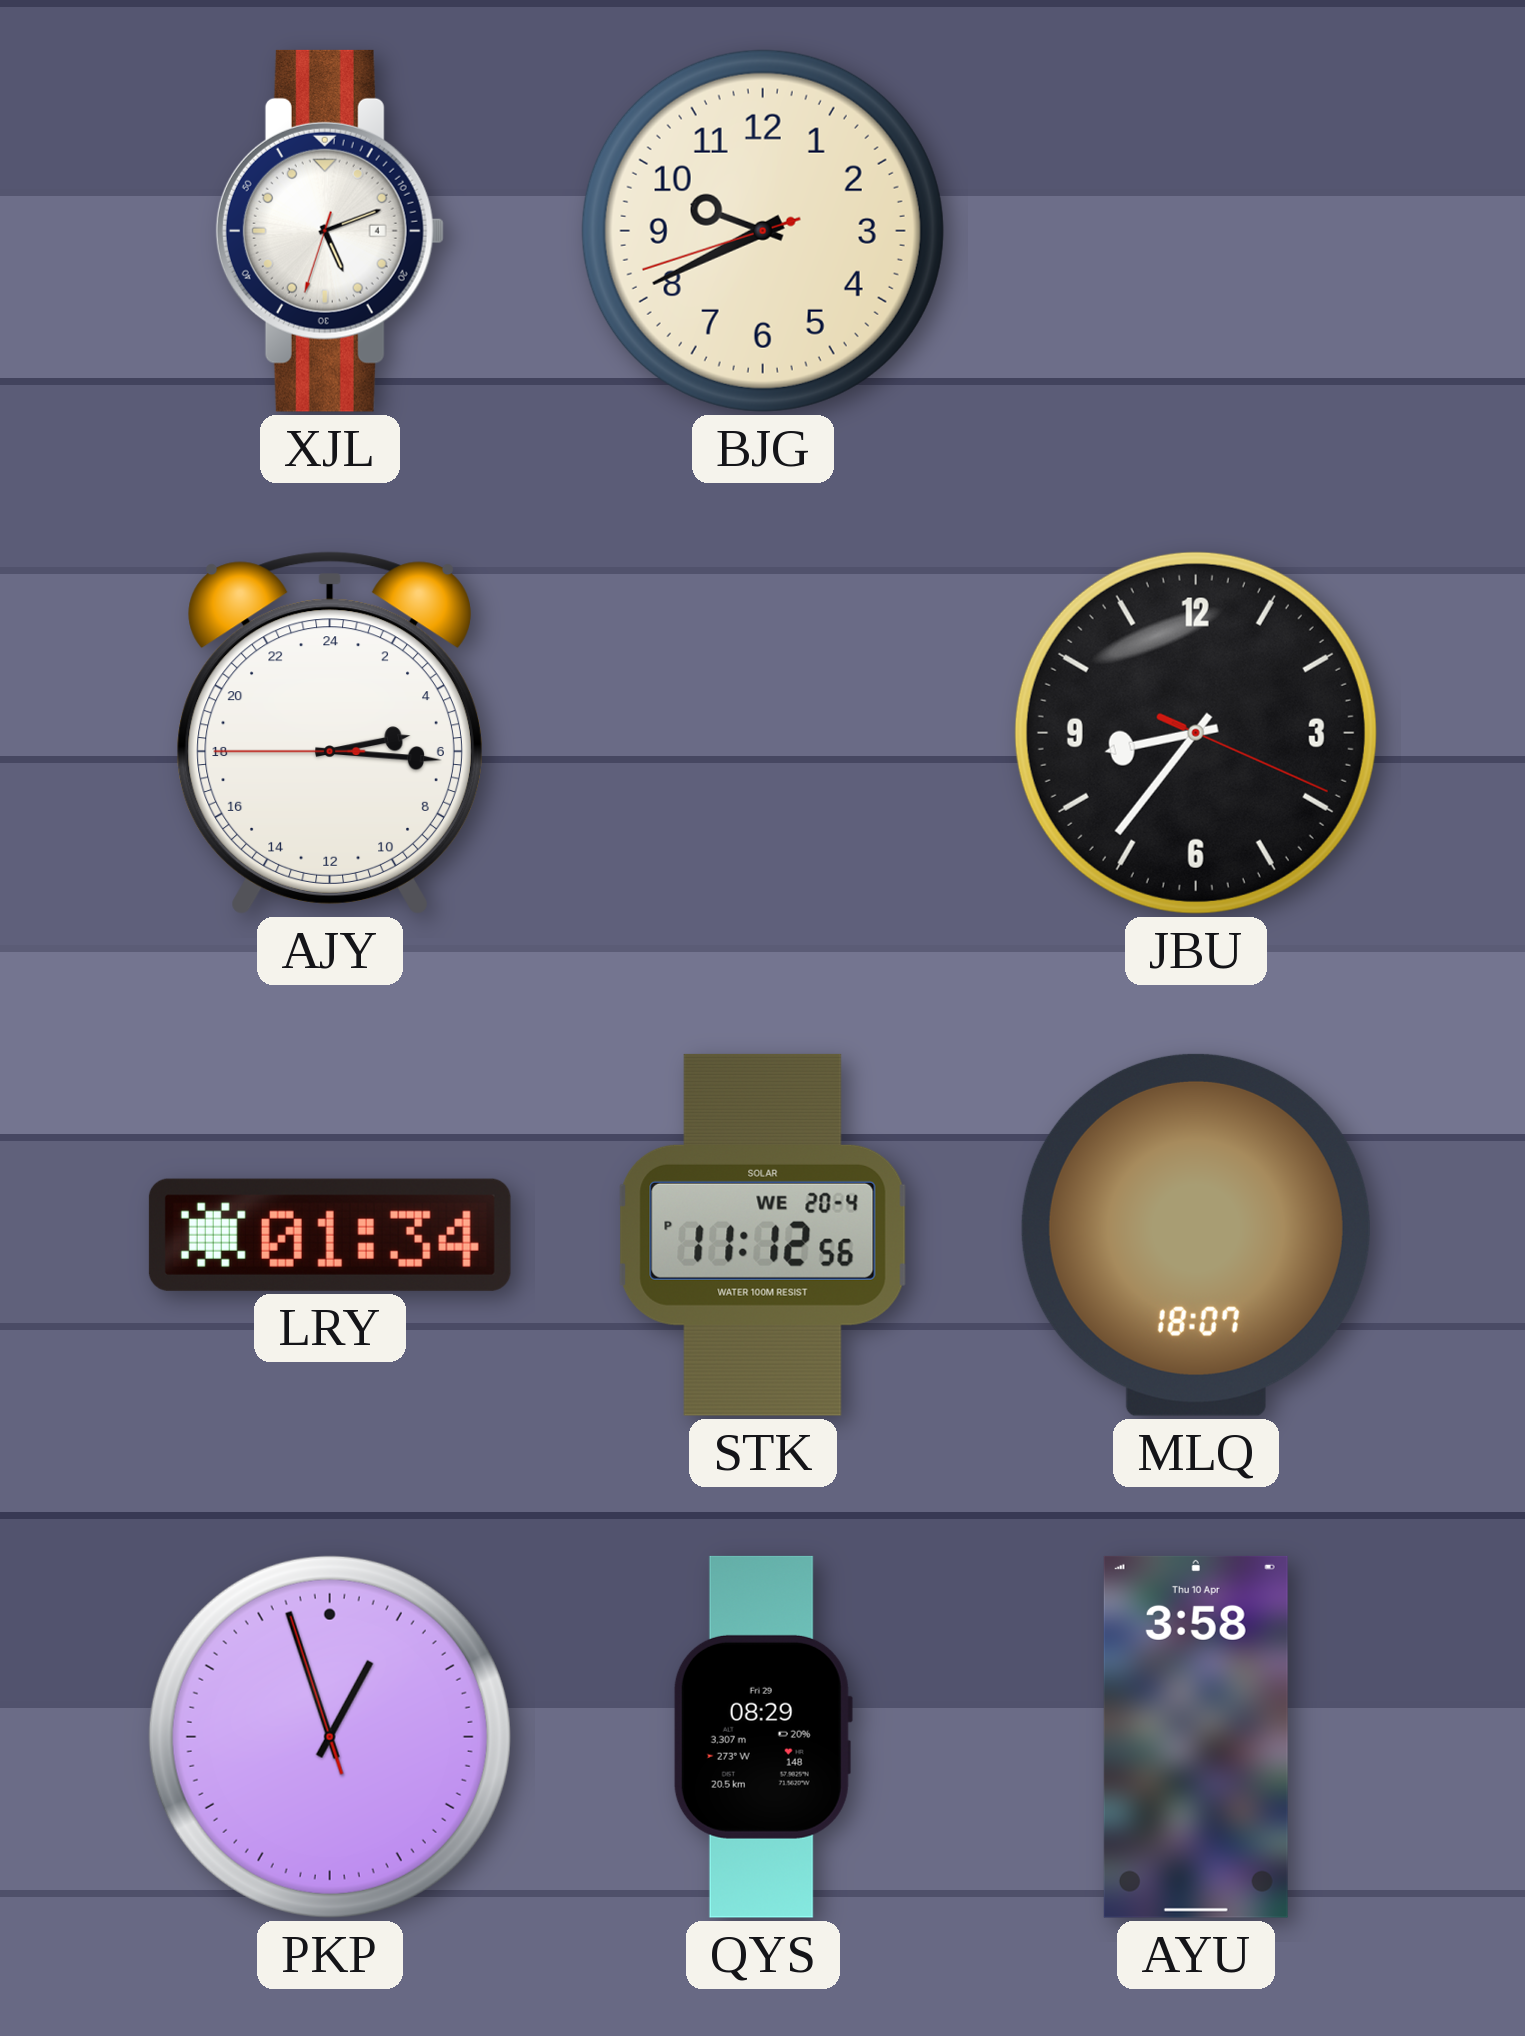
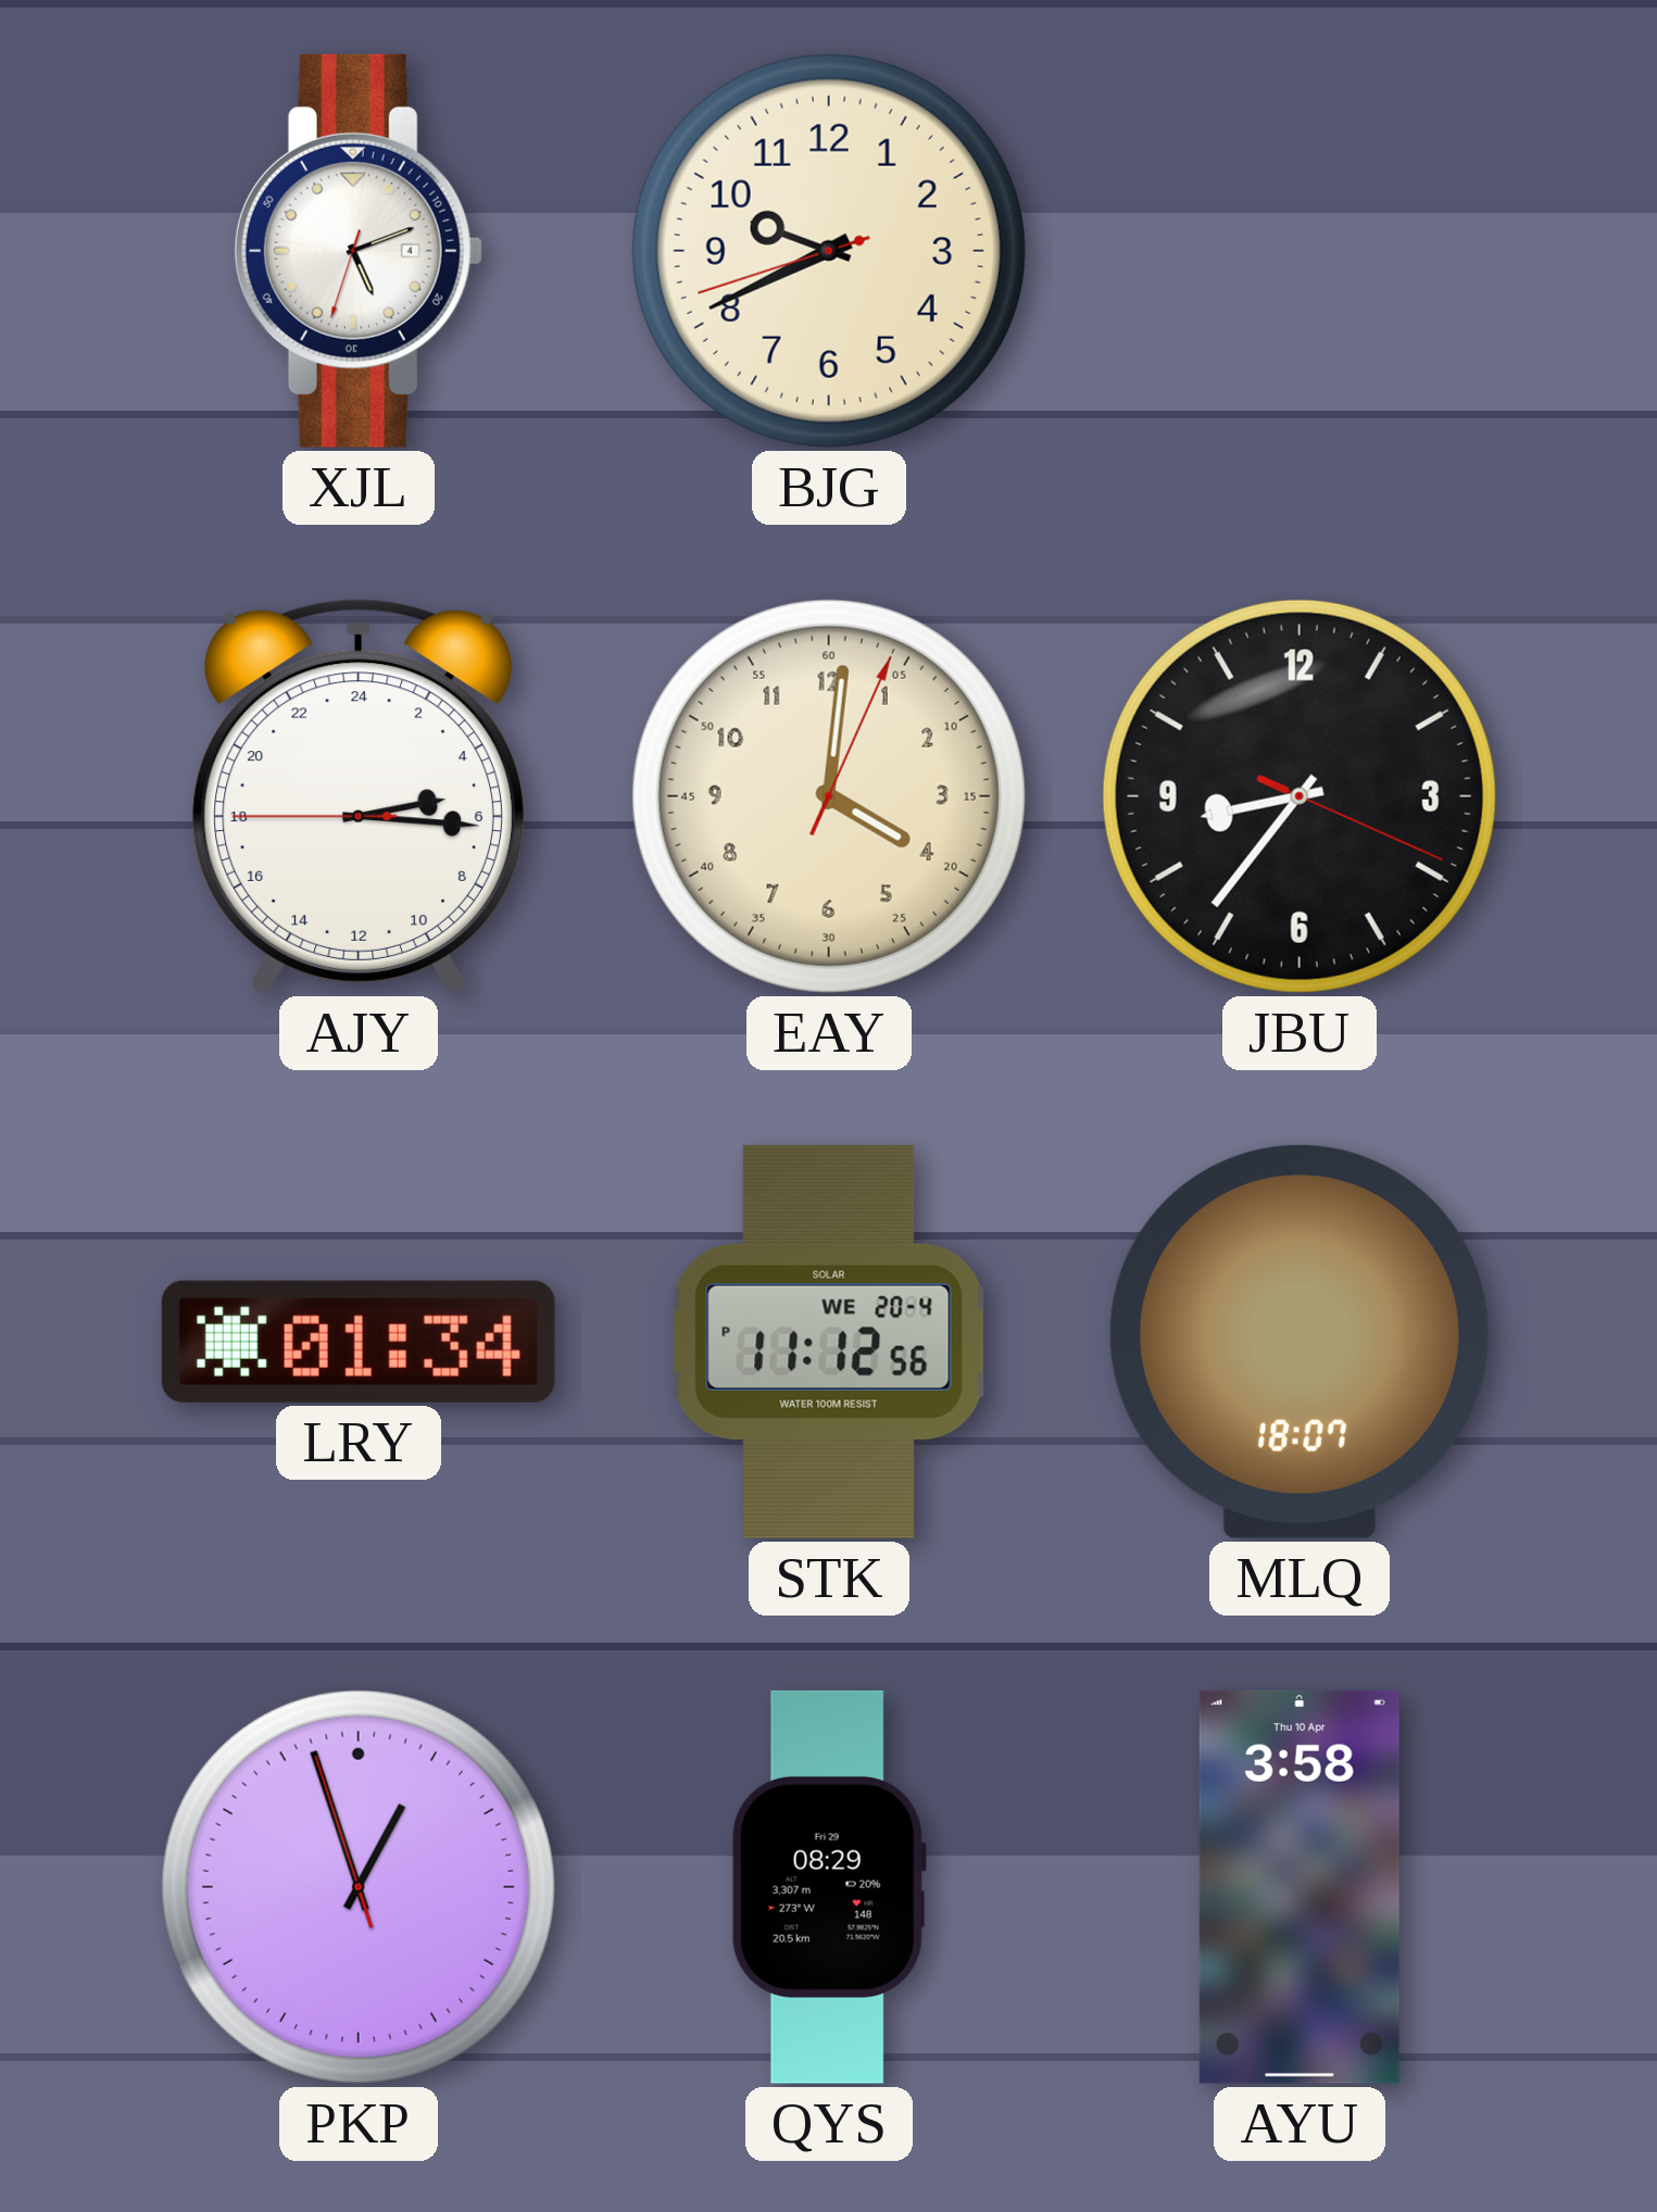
EAY: none -> 4:01
